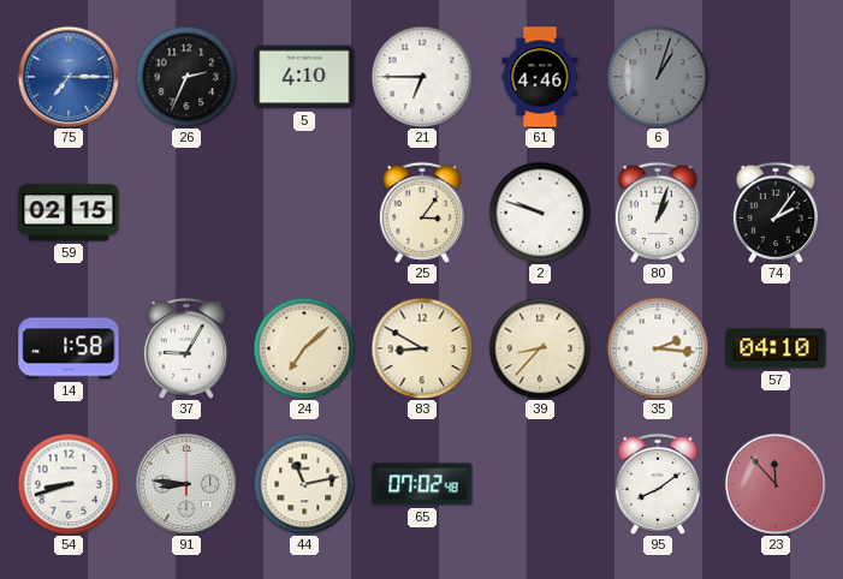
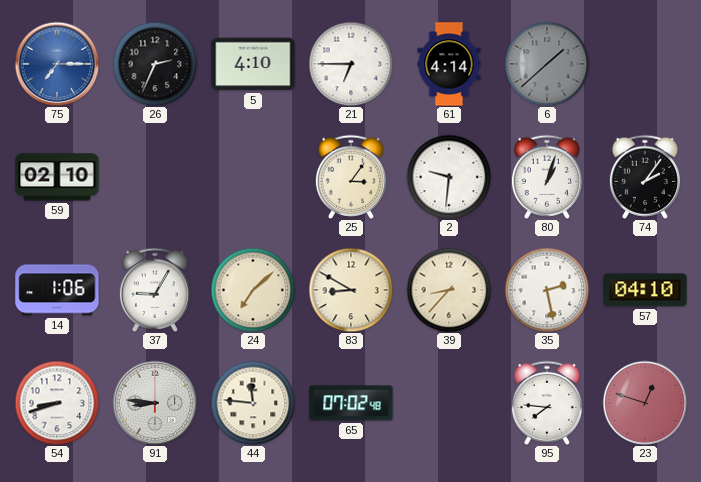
61: 4:46 -> 4:14
6: 1:03 -> 1:38
59: 02:15 -> 02:10
2: 9:48 -> 9:31
14: 1:58 -> 1:06
35: 2:16 -> 2:28
44: 11:13 -> 11:46
95: 8:09 -> 7:46
23: 11:53 -> 12:48
